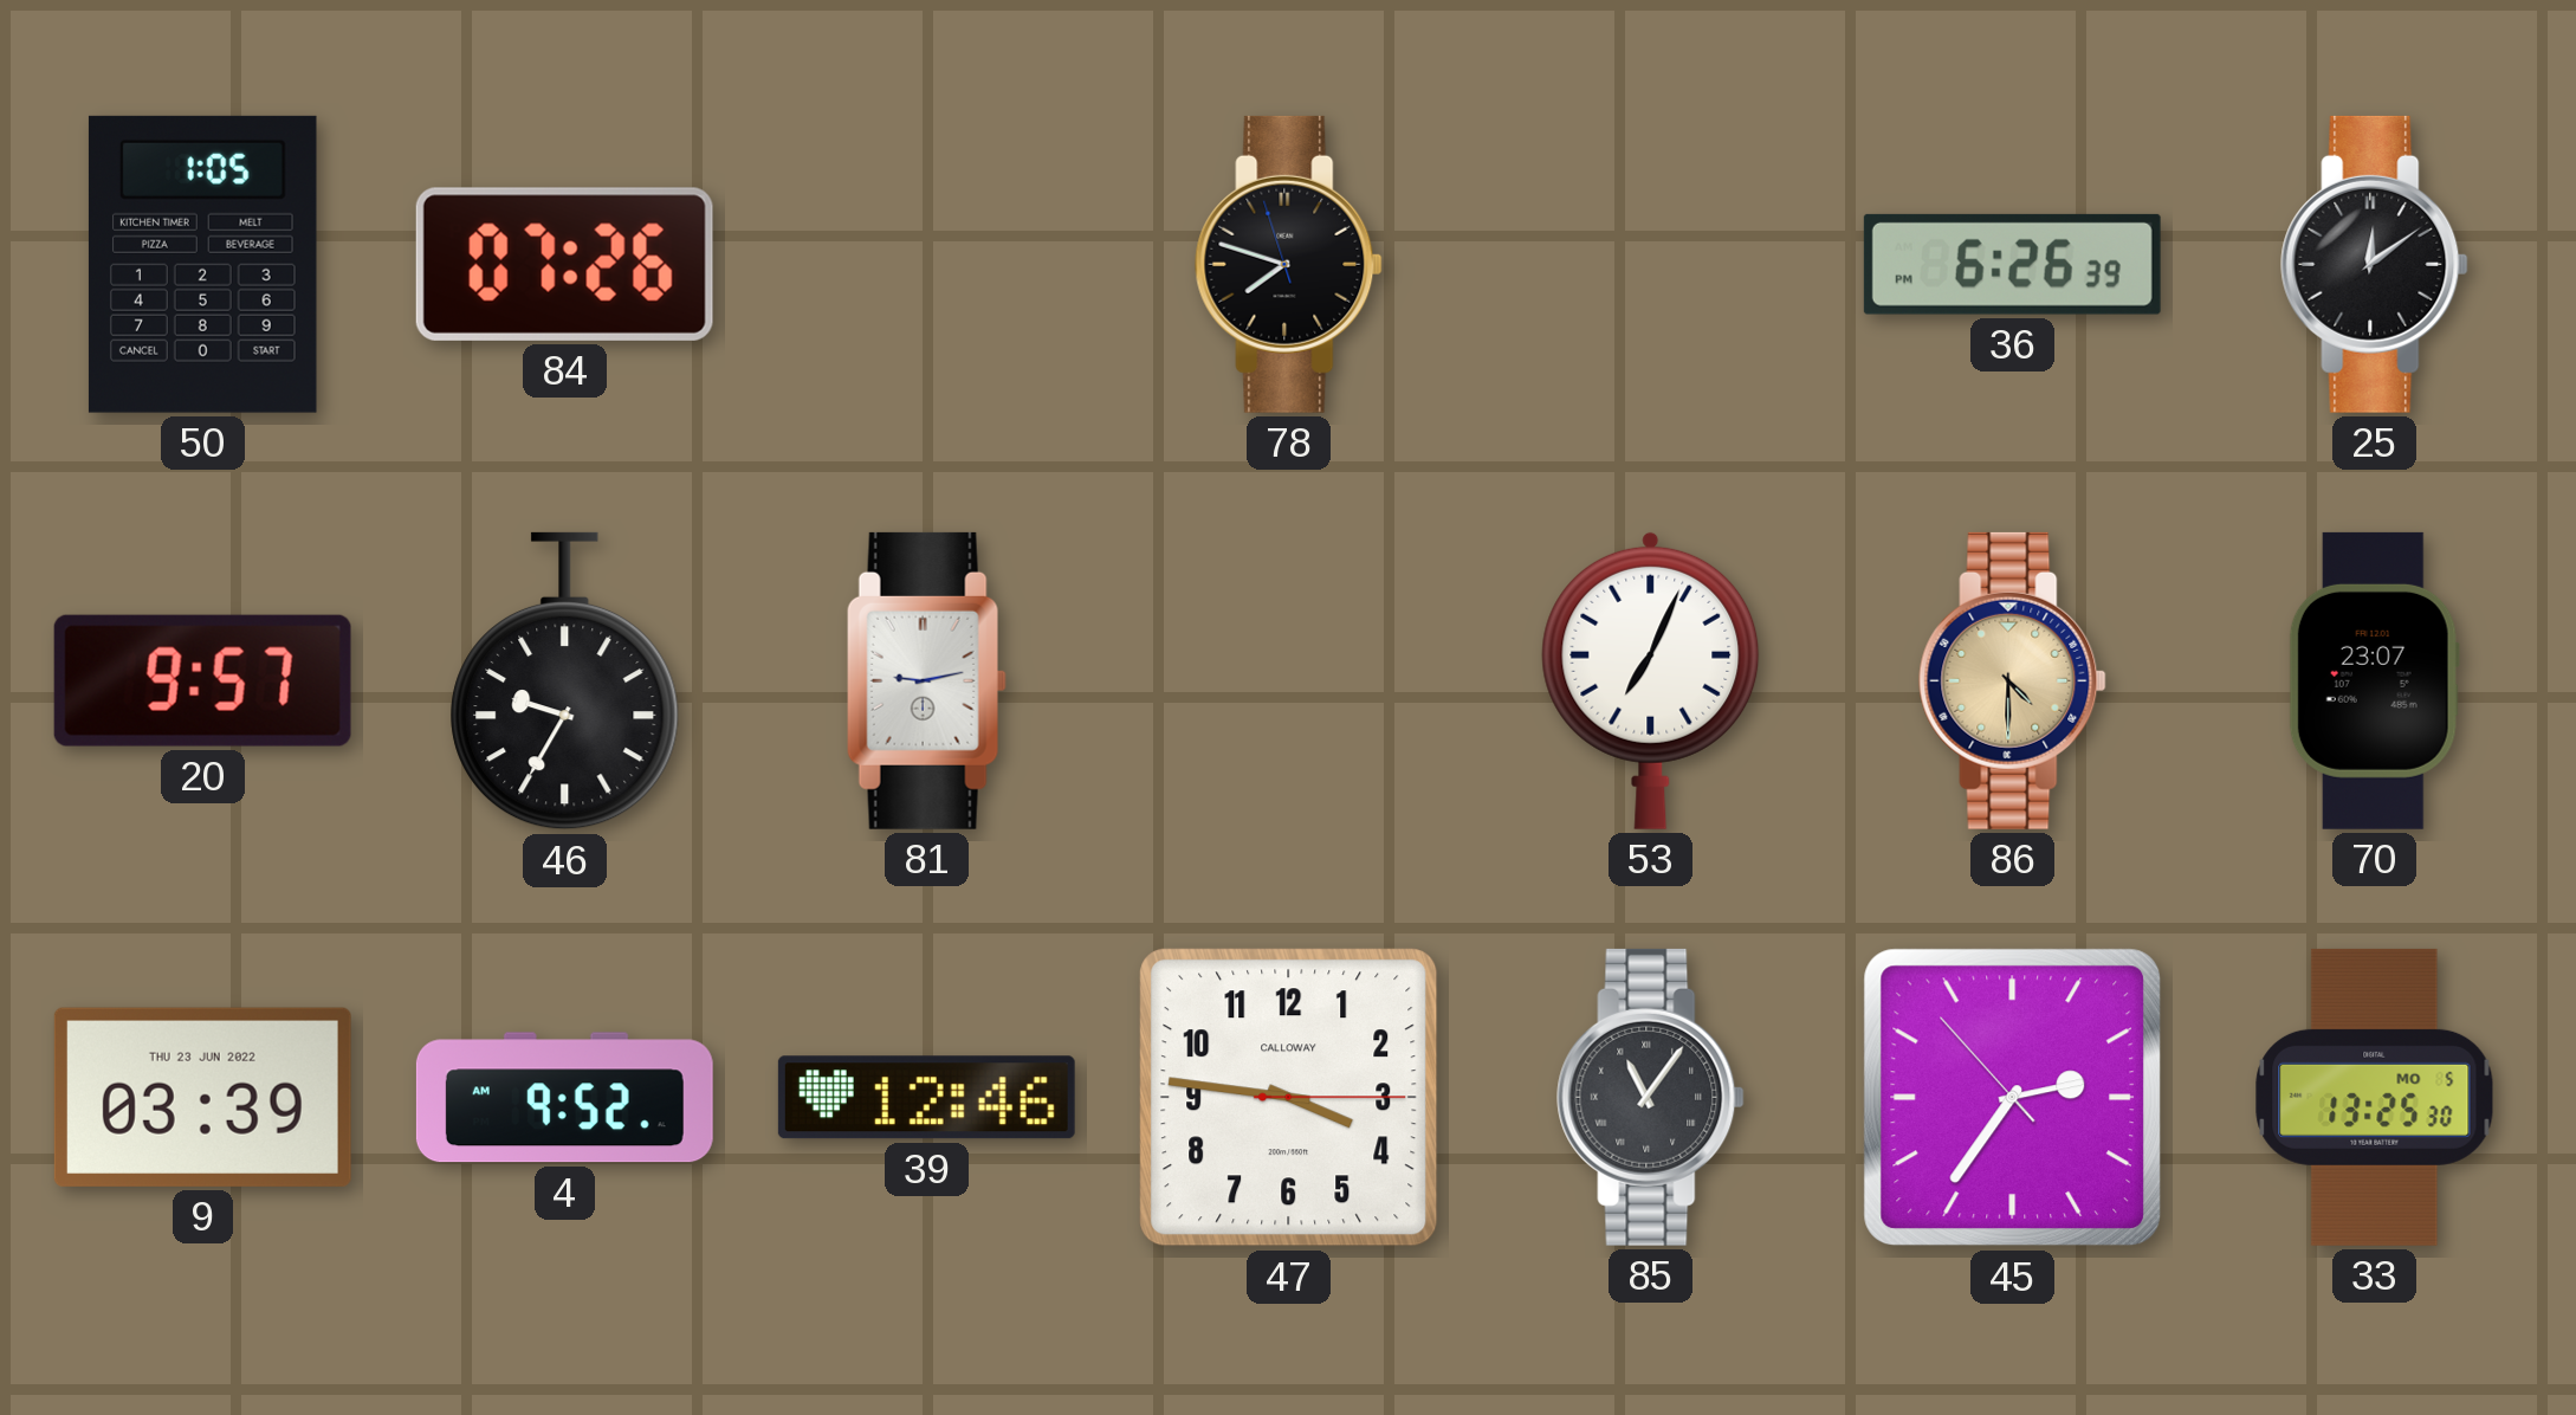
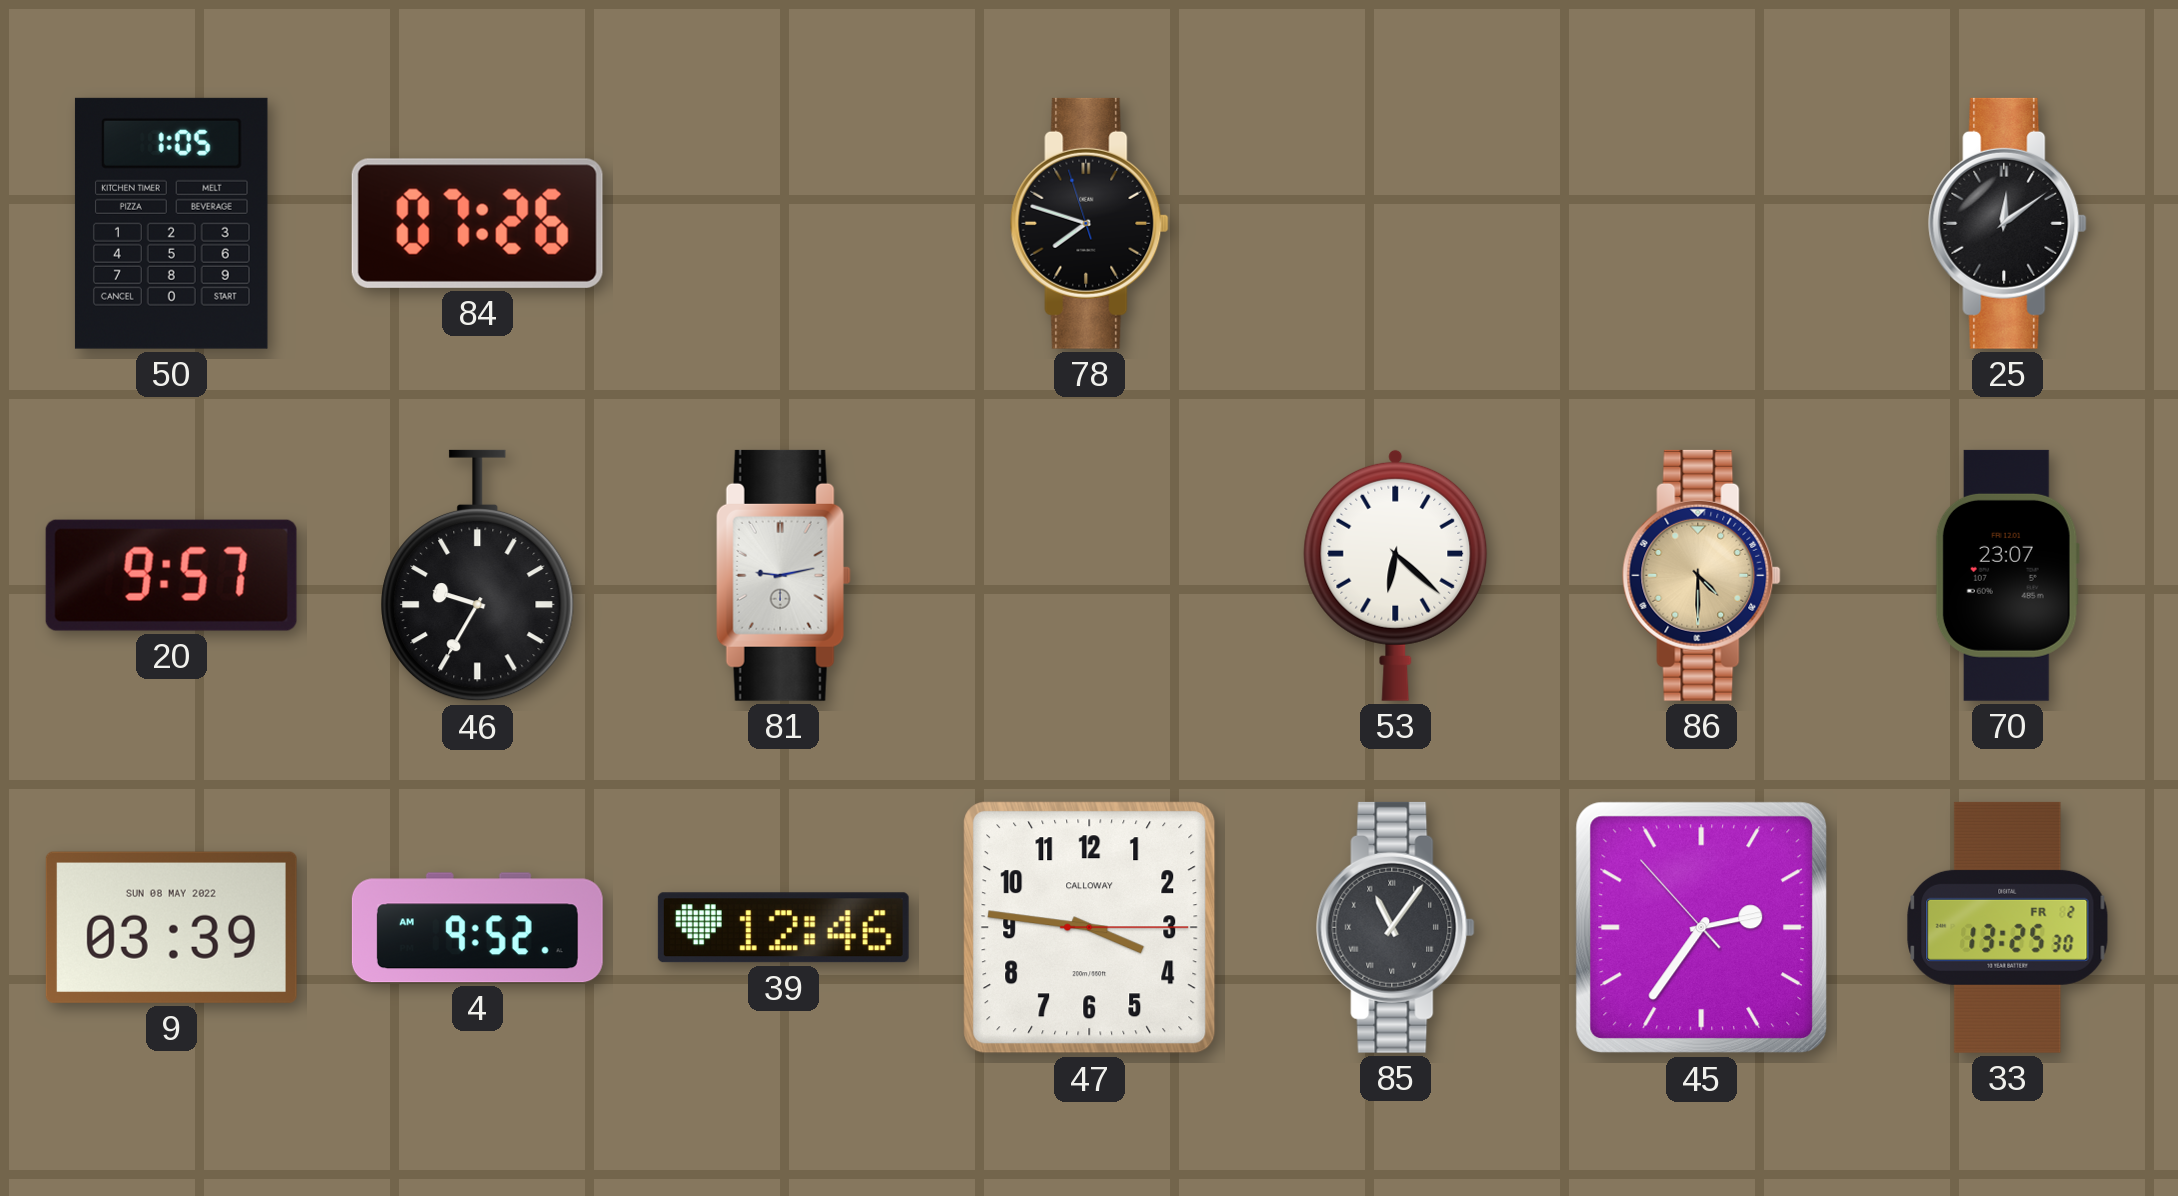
36: 6:26 -> none
53: 7:04 -> 6:22
9 date: THU 23 JUN 2022 -> SUN 08 MAY 2022
33 date: MO 5 -> FR 2
